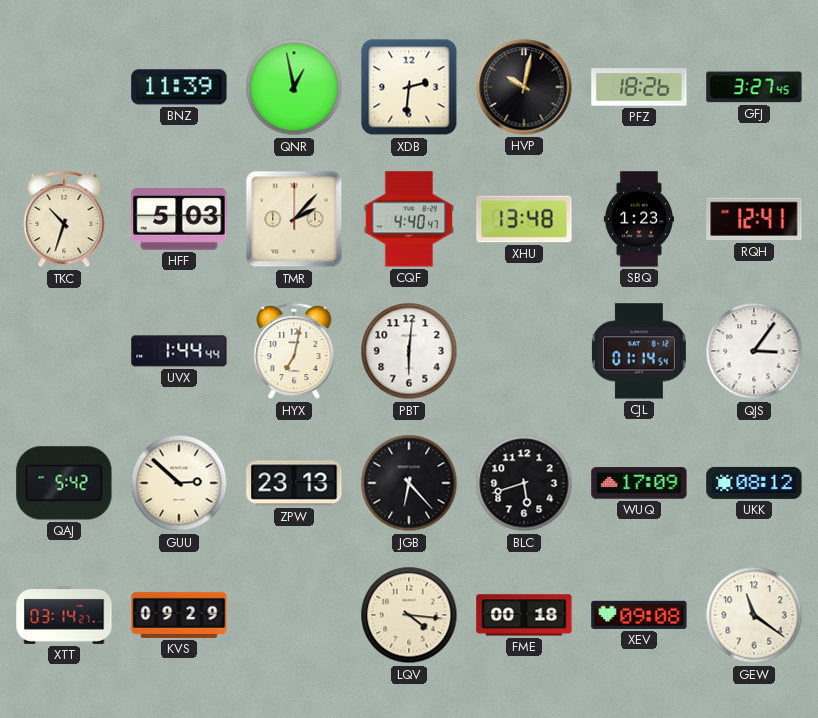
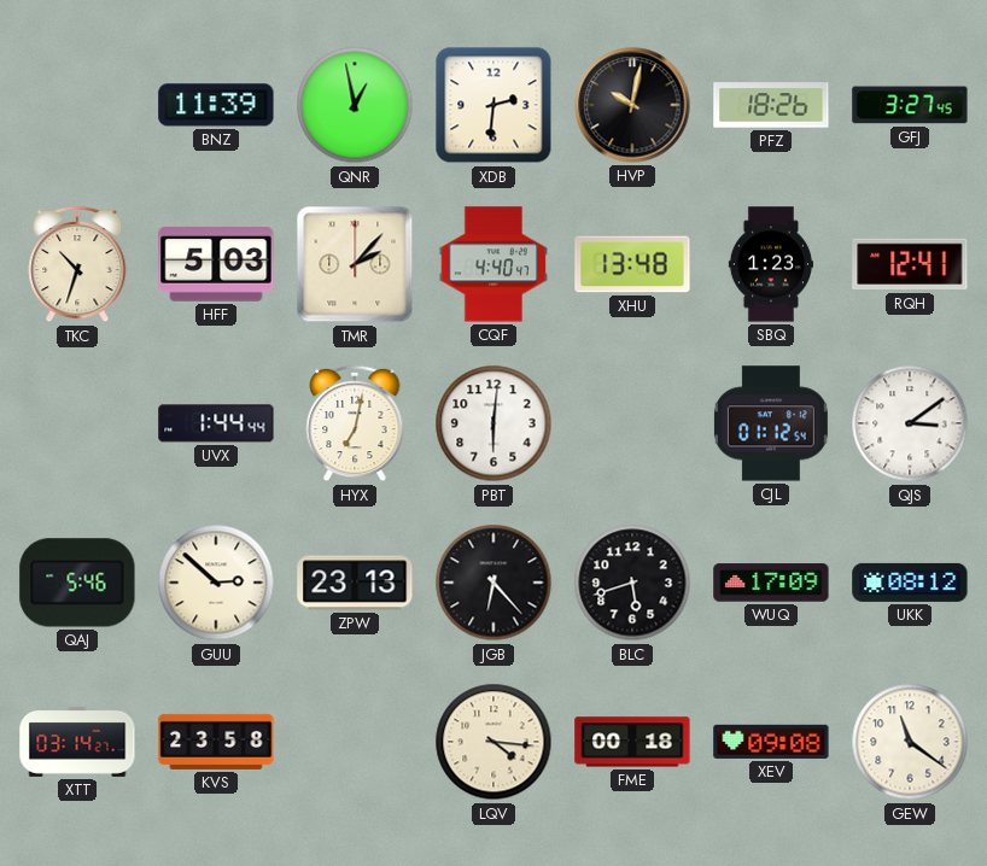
CJL: 01:14 -> 01:12
QJS: 3:06 -> 3:09
QAJ: 5:42 -> 5:46
KVS: 09:29 -> 23:58
